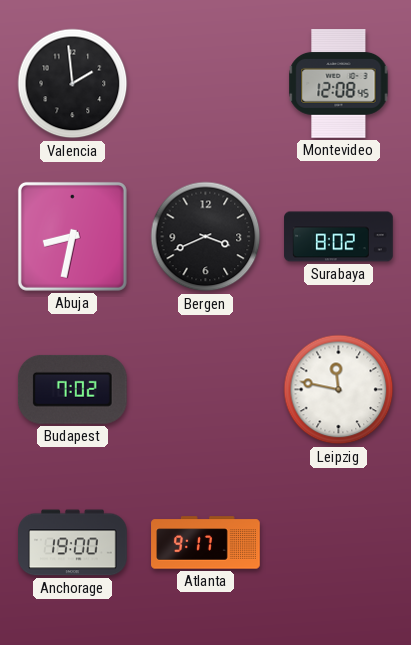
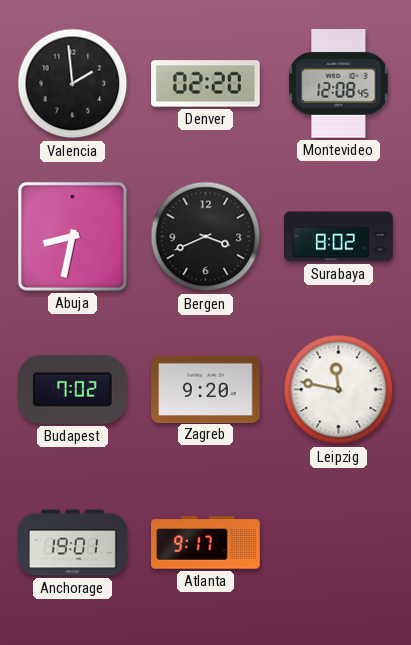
Denver: none -> 02:20
Zagreb: none -> 9:20
Anchorage: 19:00 -> 19:01
